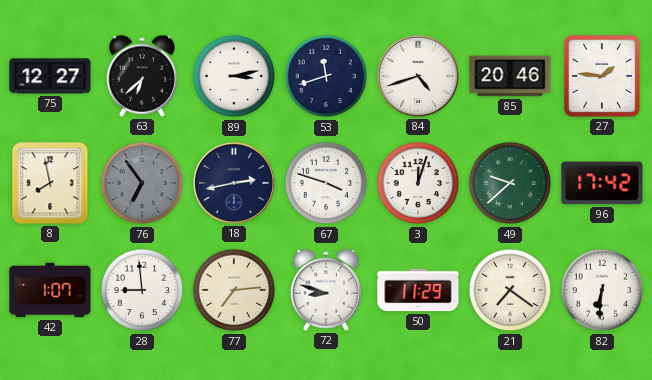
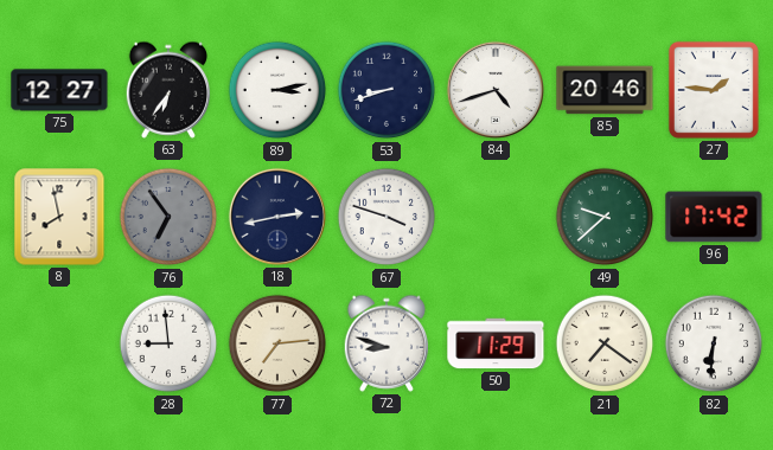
63: 6:38 -> 6:36
53: 11:42 -> 8:42
3: 12:03 -> none
42: 1:07 -> none
